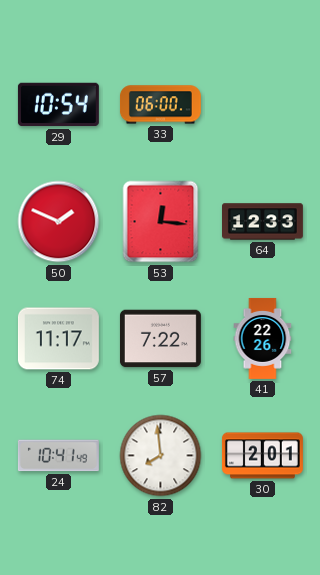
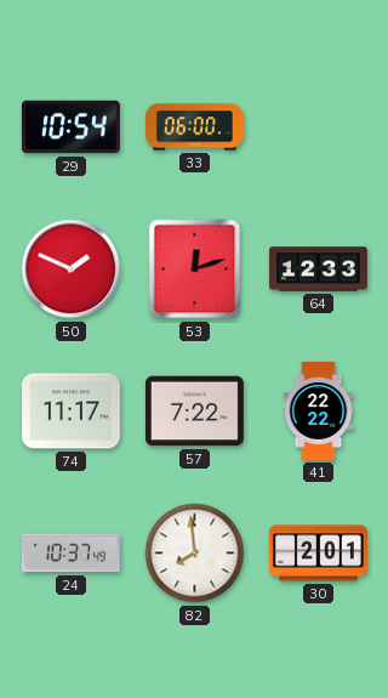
53: 12:16 -> 12:12
41: 22:26 -> 22:22
24: 10:41 -> 10:37
